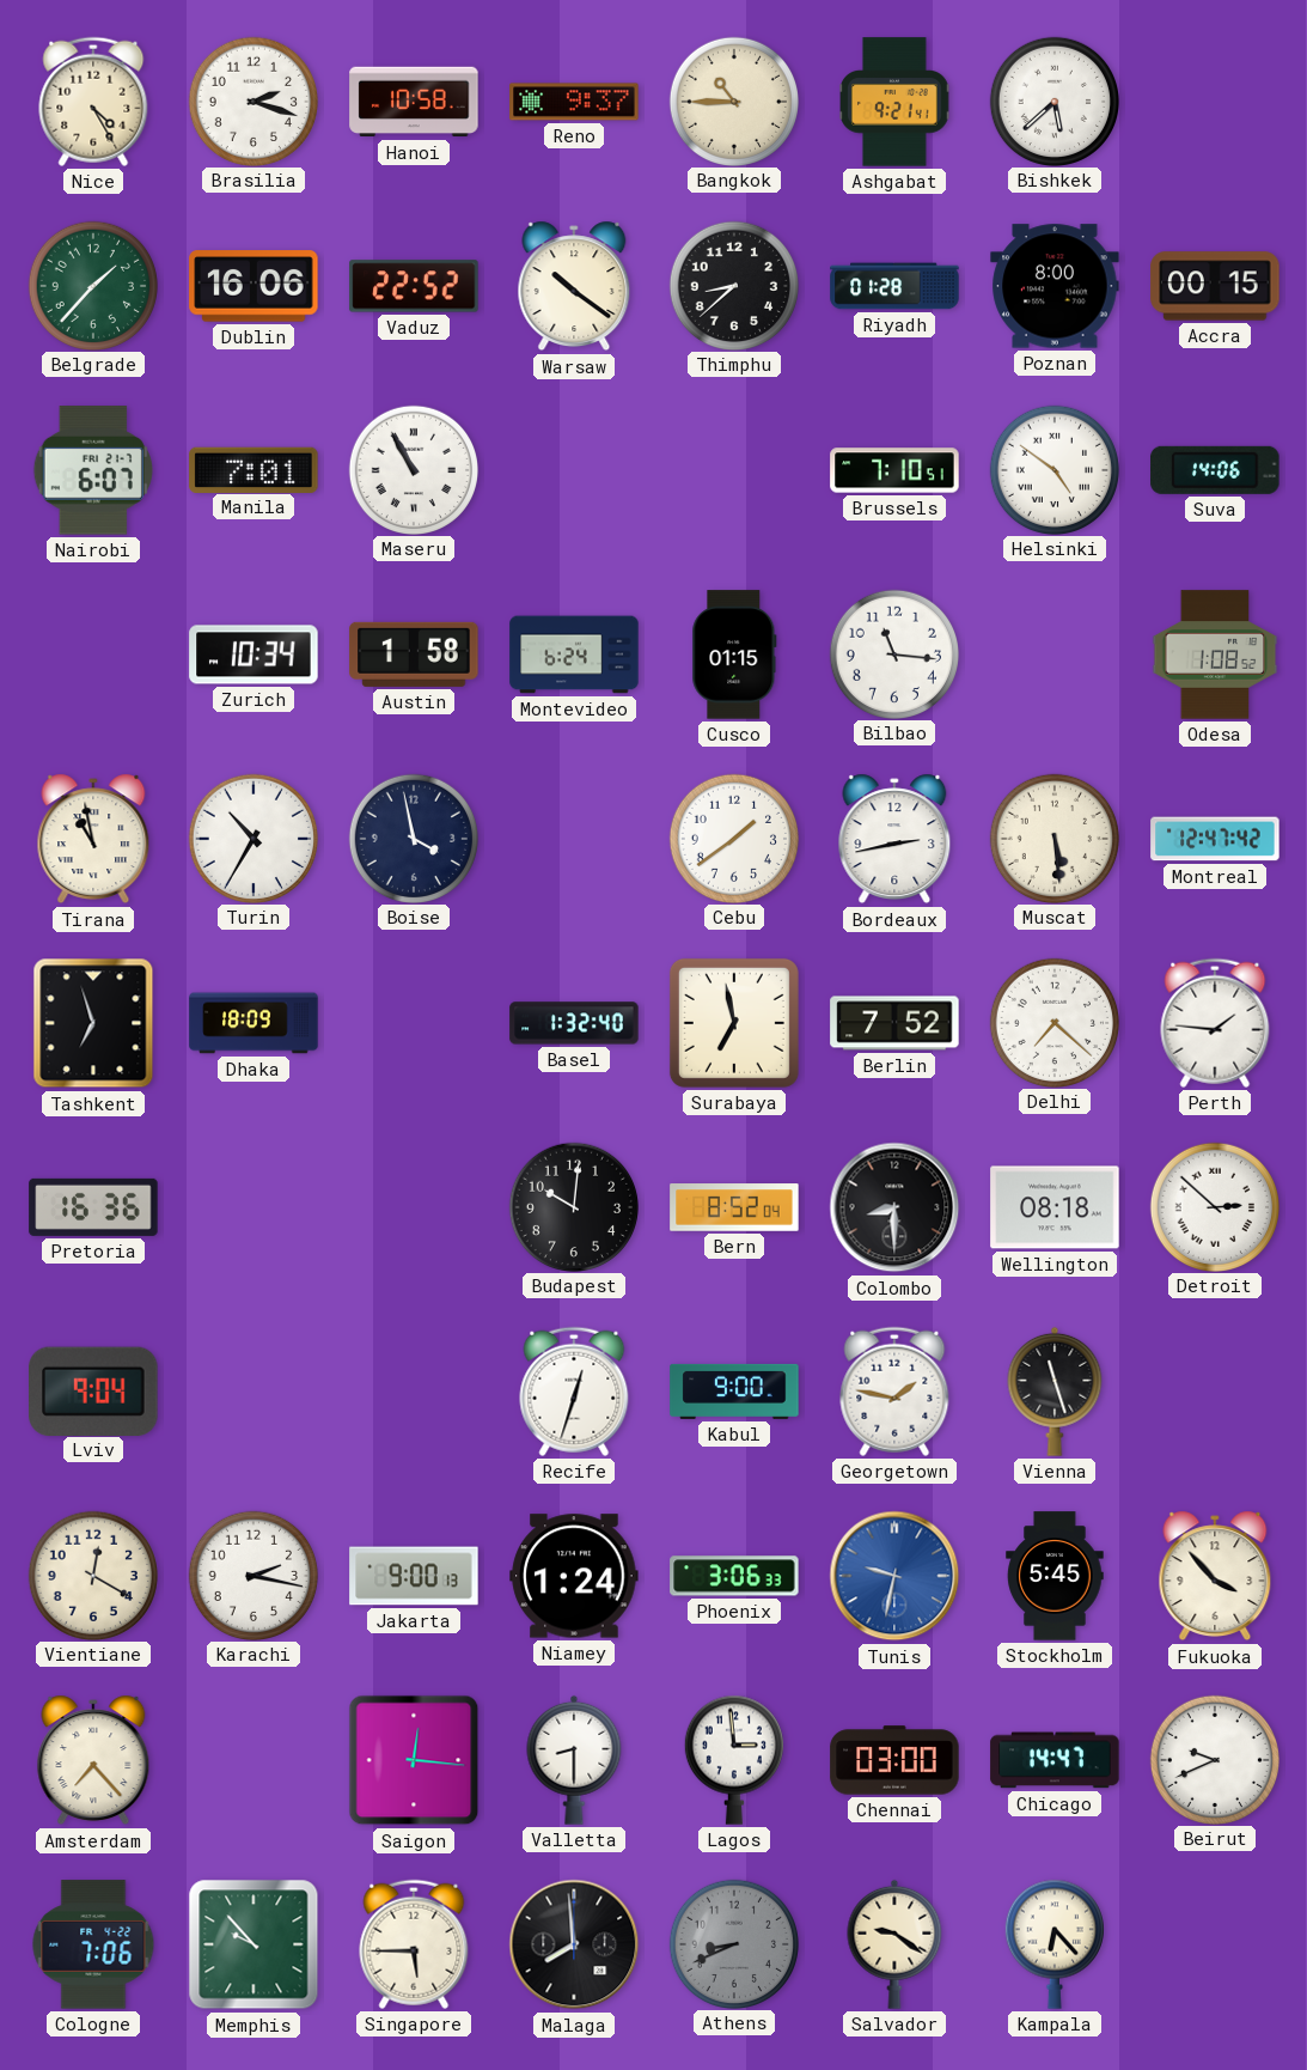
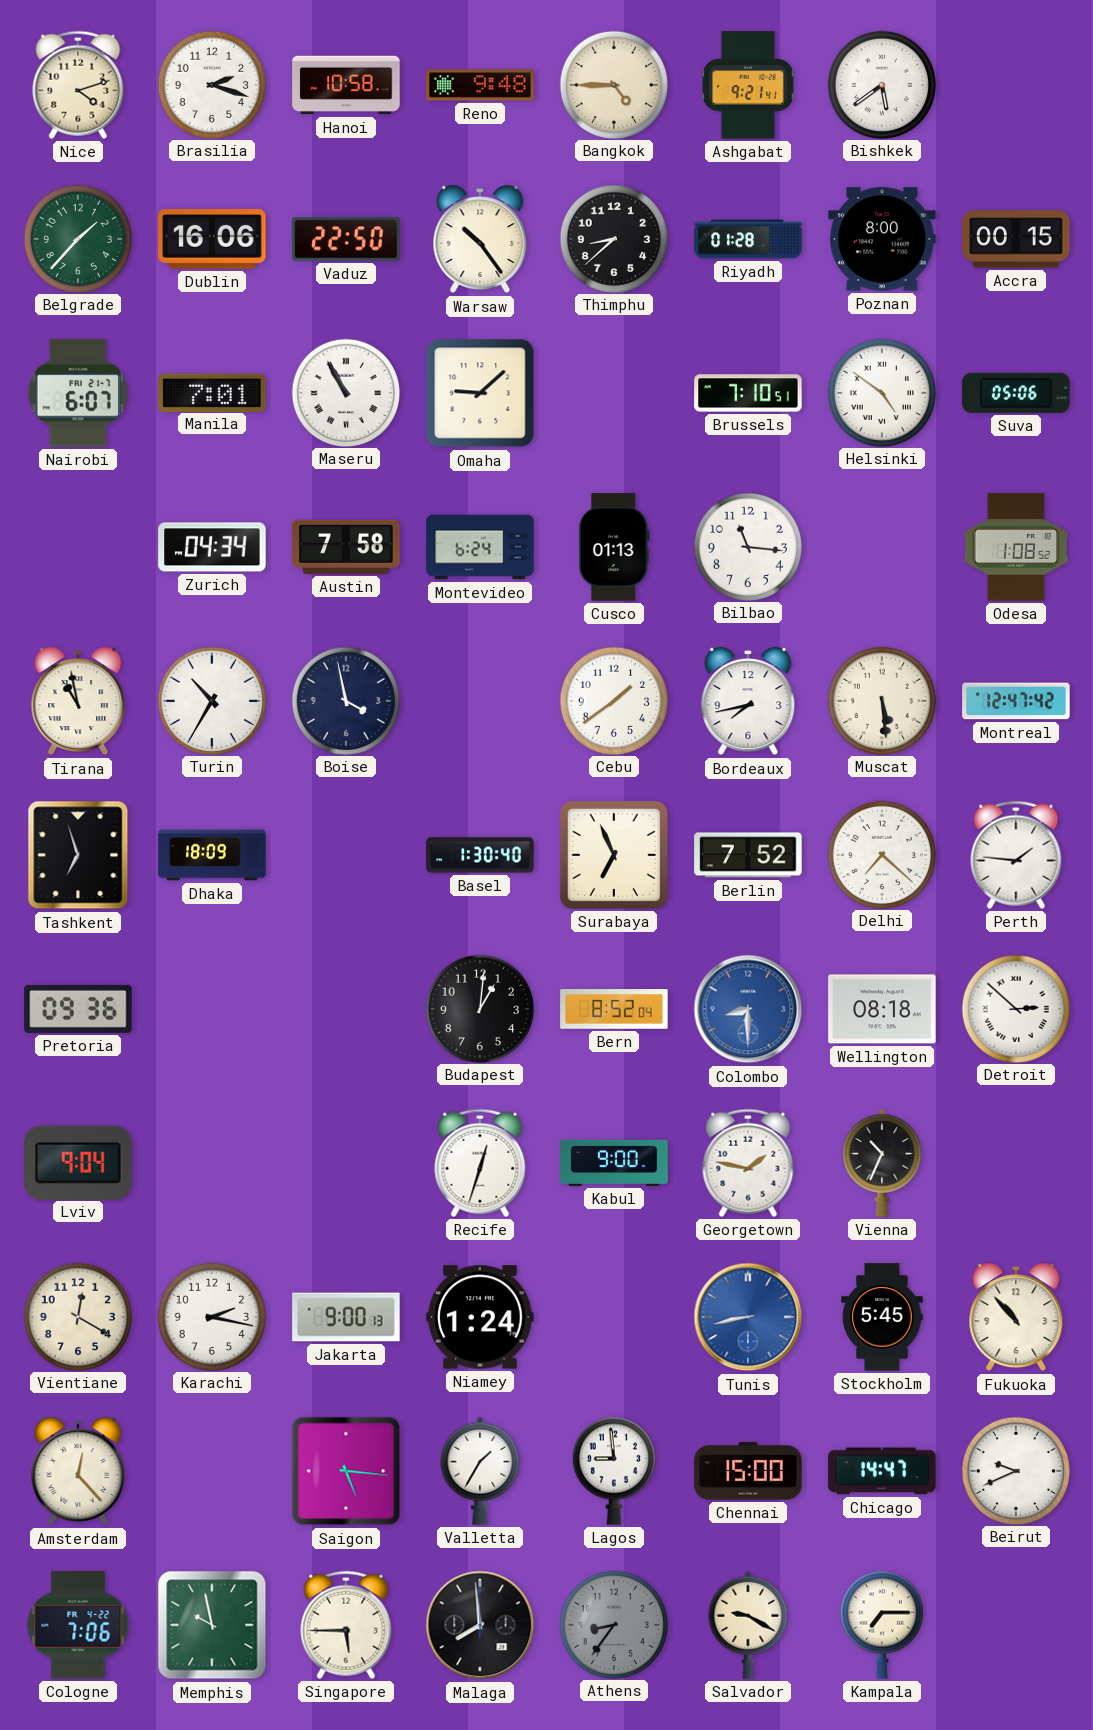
Nice: 4:25 -> 4:12
Reno: 9:37 -> 9:48
Bangkok: 10:45 -> 4:45
Bishkek: 5:38 -> 5:39
Vaduz: 22:52 -> 22:50
Warsaw: 10:21 -> 10:24
Omaha: none -> 9:08
Suva: 14:06 -> 05:06
Zurich: 10:34 -> 04:34
Austin: 1:58 -> 7:58
Cusco: 01:15 -> 01:13
Bordeaux: 2:43 -> 7:43
Basel: 1:32 -> 1:30
Surabaya: 6:58 -> 6:56
Pretoria: 16:36 -> 09:36
Budapest: 10:01 -> 1:01
Colombo dial: black -> blue
Vienna: 11:27 -> 10:34
Phoenix: 3:06 -> none
Tunis: 9:32 -> 8:43
Fukuoka: 3:53 -> 10:53
Amsterdam: 7:23 -> 12:23
Saigon: 12:16 -> 5:16
Valletta: 8:30 -> 1:35
Lagos: 2:59 -> 8:59
Chennai: 03:00 -> 15:00
Memphis: 9:53 -> 9:58
Athens: 8:41 -> 8:36
Salvador: 9:21 -> 9:20
Kampala: 6:23 -> 7:15
